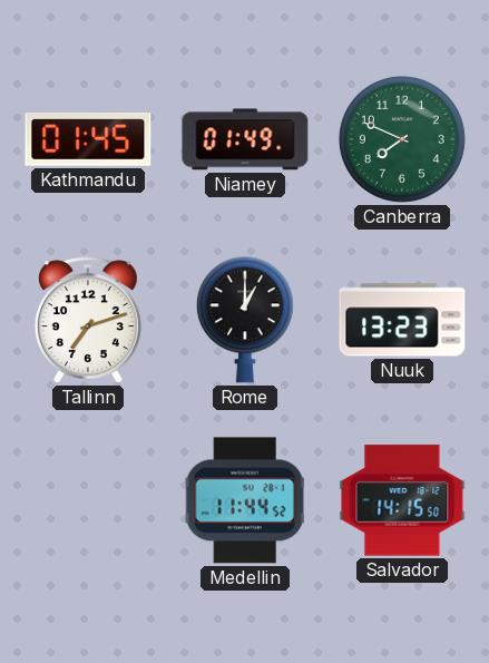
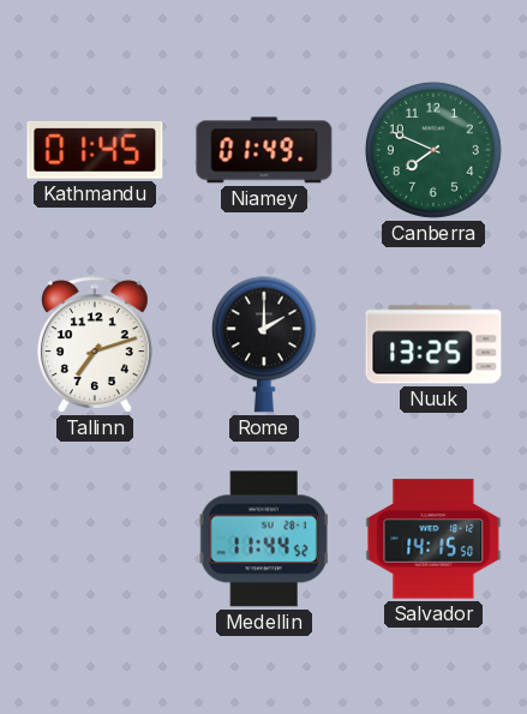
Rome: 1:00 -> 2:00
Nuuk: 13:23 -> 13:25
